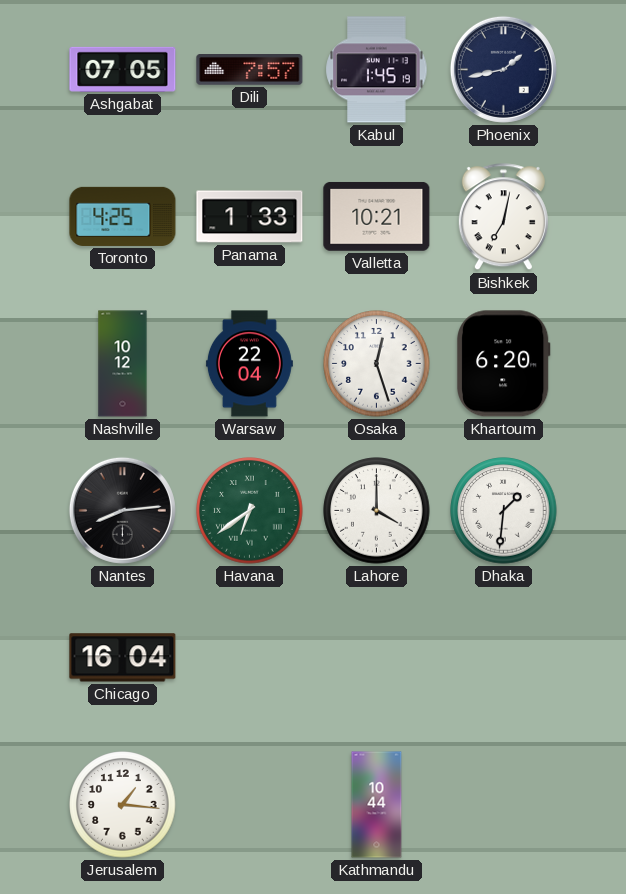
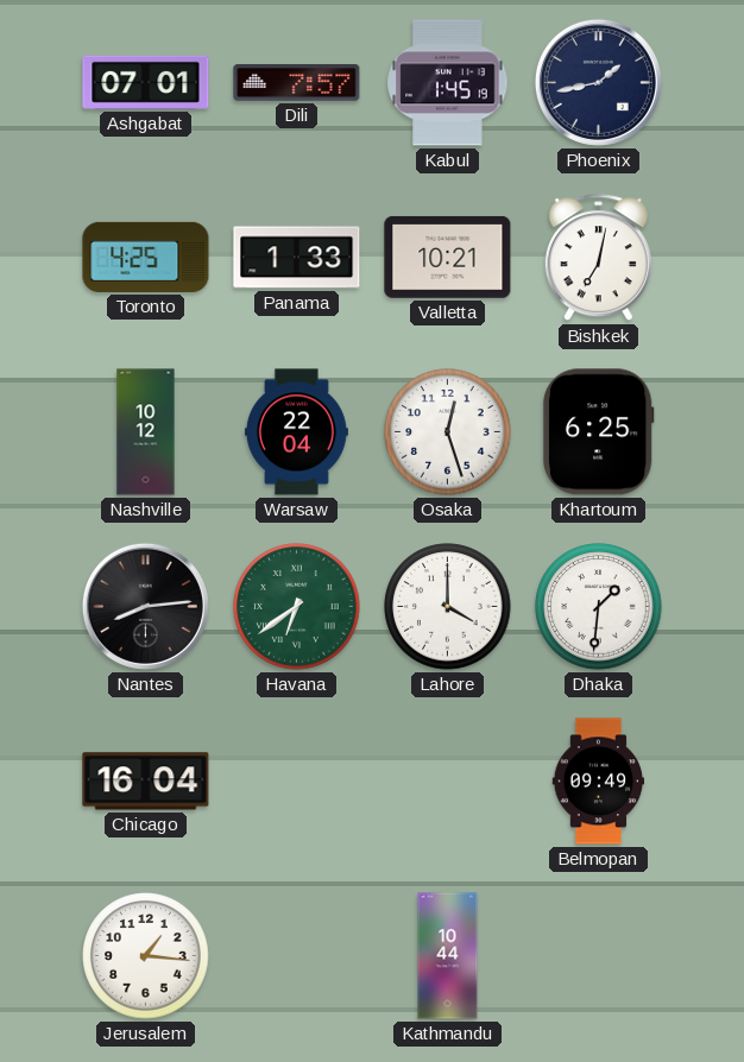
Ashgabat: 07:05 -> 07:01
Khartoum: 6:20 -> 6:25
Belmopan: none -> 09:49
